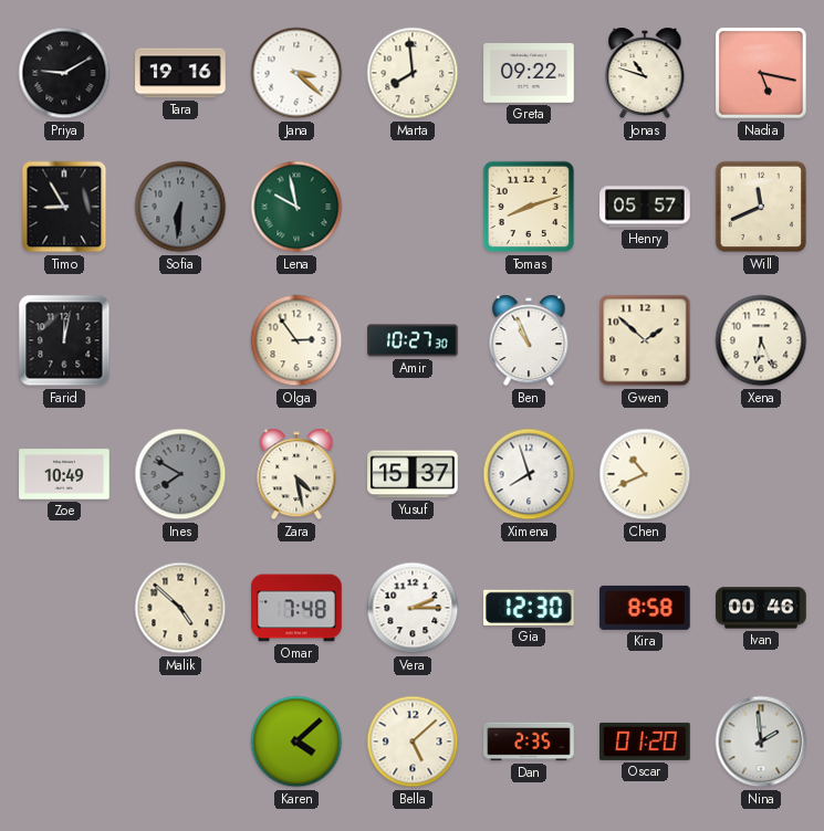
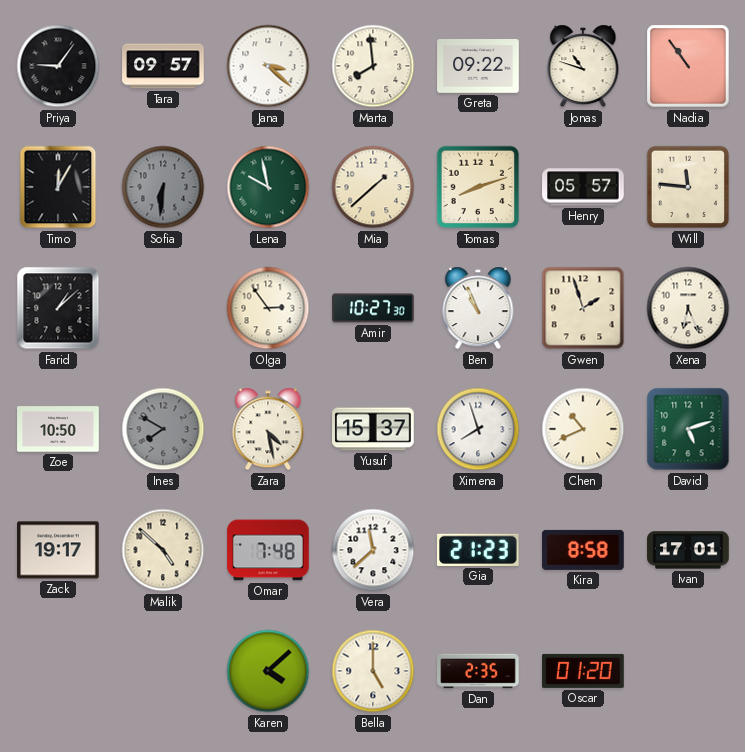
Priya: 9:10 -> 9:06
Tara: 19:16 -> 09:57
Nadia: 5:17 -> 10:54
Timo: 8:55 -> 12:05
Mia: none -> 1:38
Will: 11:41 -> 11:46
Farid: 12:02 -> 1:08
Gwen: 1:52 -> 1:57
Zoe: 10:49 -> 10:50
David: none -> 5:12
Zack: none -> 19:17
Vera: 2:15 -> 11:38
Gia: 12:30 -> 21:23
Ivan: 00:46 -> 17:01
Bella: 5:08 -> 5:00
Nina: 1:59 -> none
